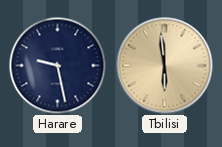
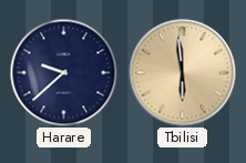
Harare: 9:28 -> 9:38
